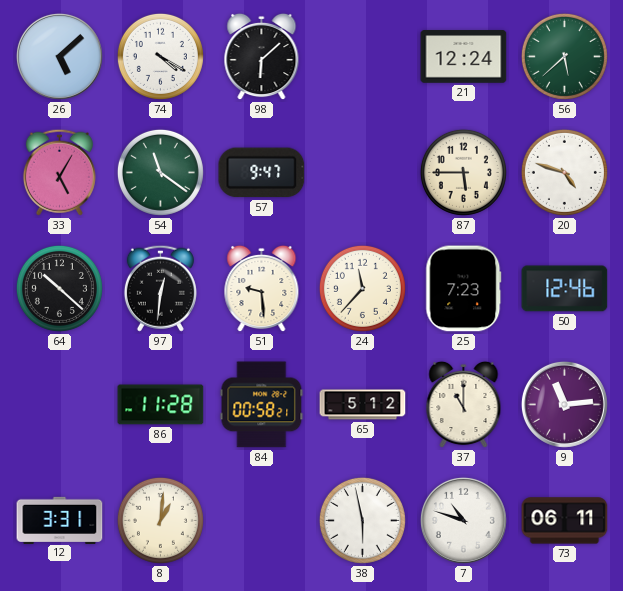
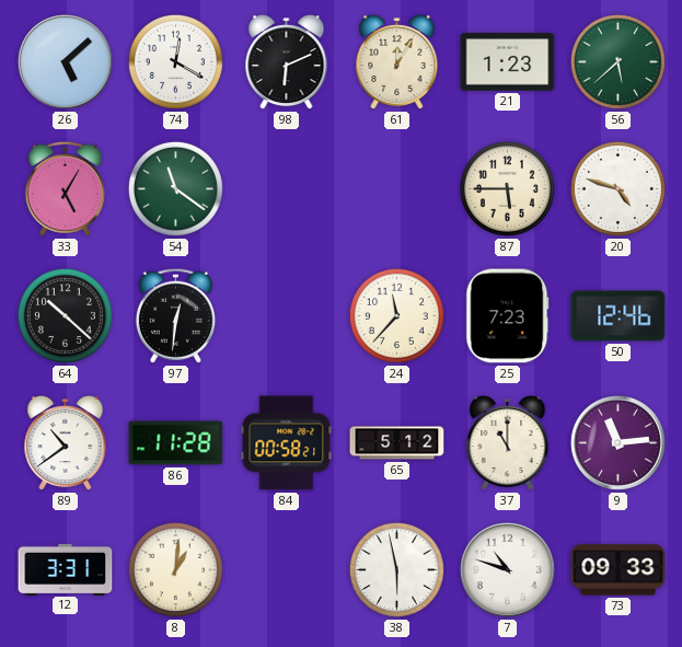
74: 4:20 -> 12:20
98: 6:08 -> 6:11
61: none -> 12:05
21: 12:24 -> 1:23
57: 9:47 -> none
51: 9:29 -> none
89: none -> 10:39
73: 06:11 -> 09:33
